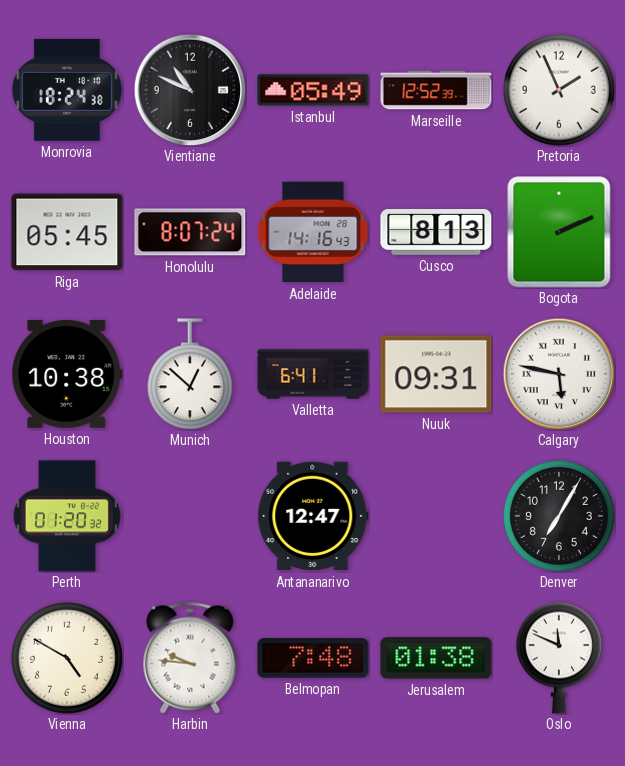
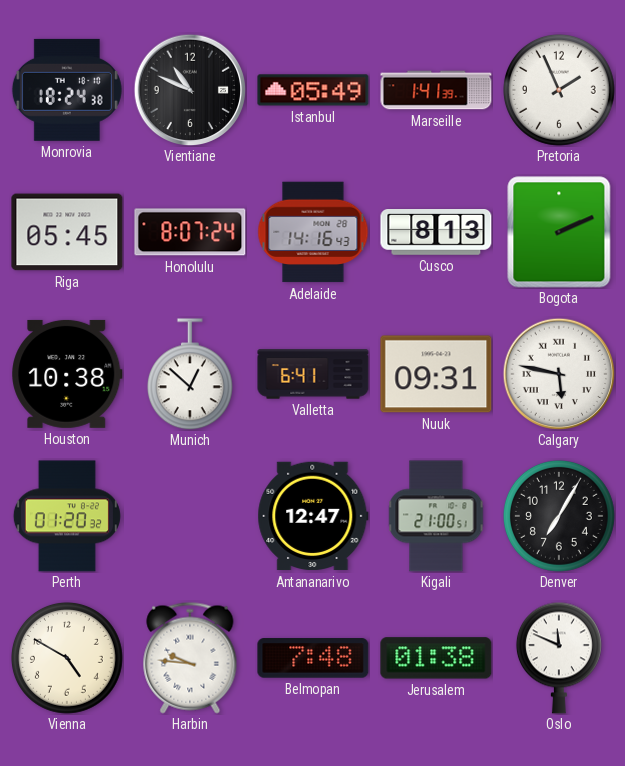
Marseille: 12:52 -> 1:41
Kigali: none -> 21:00
